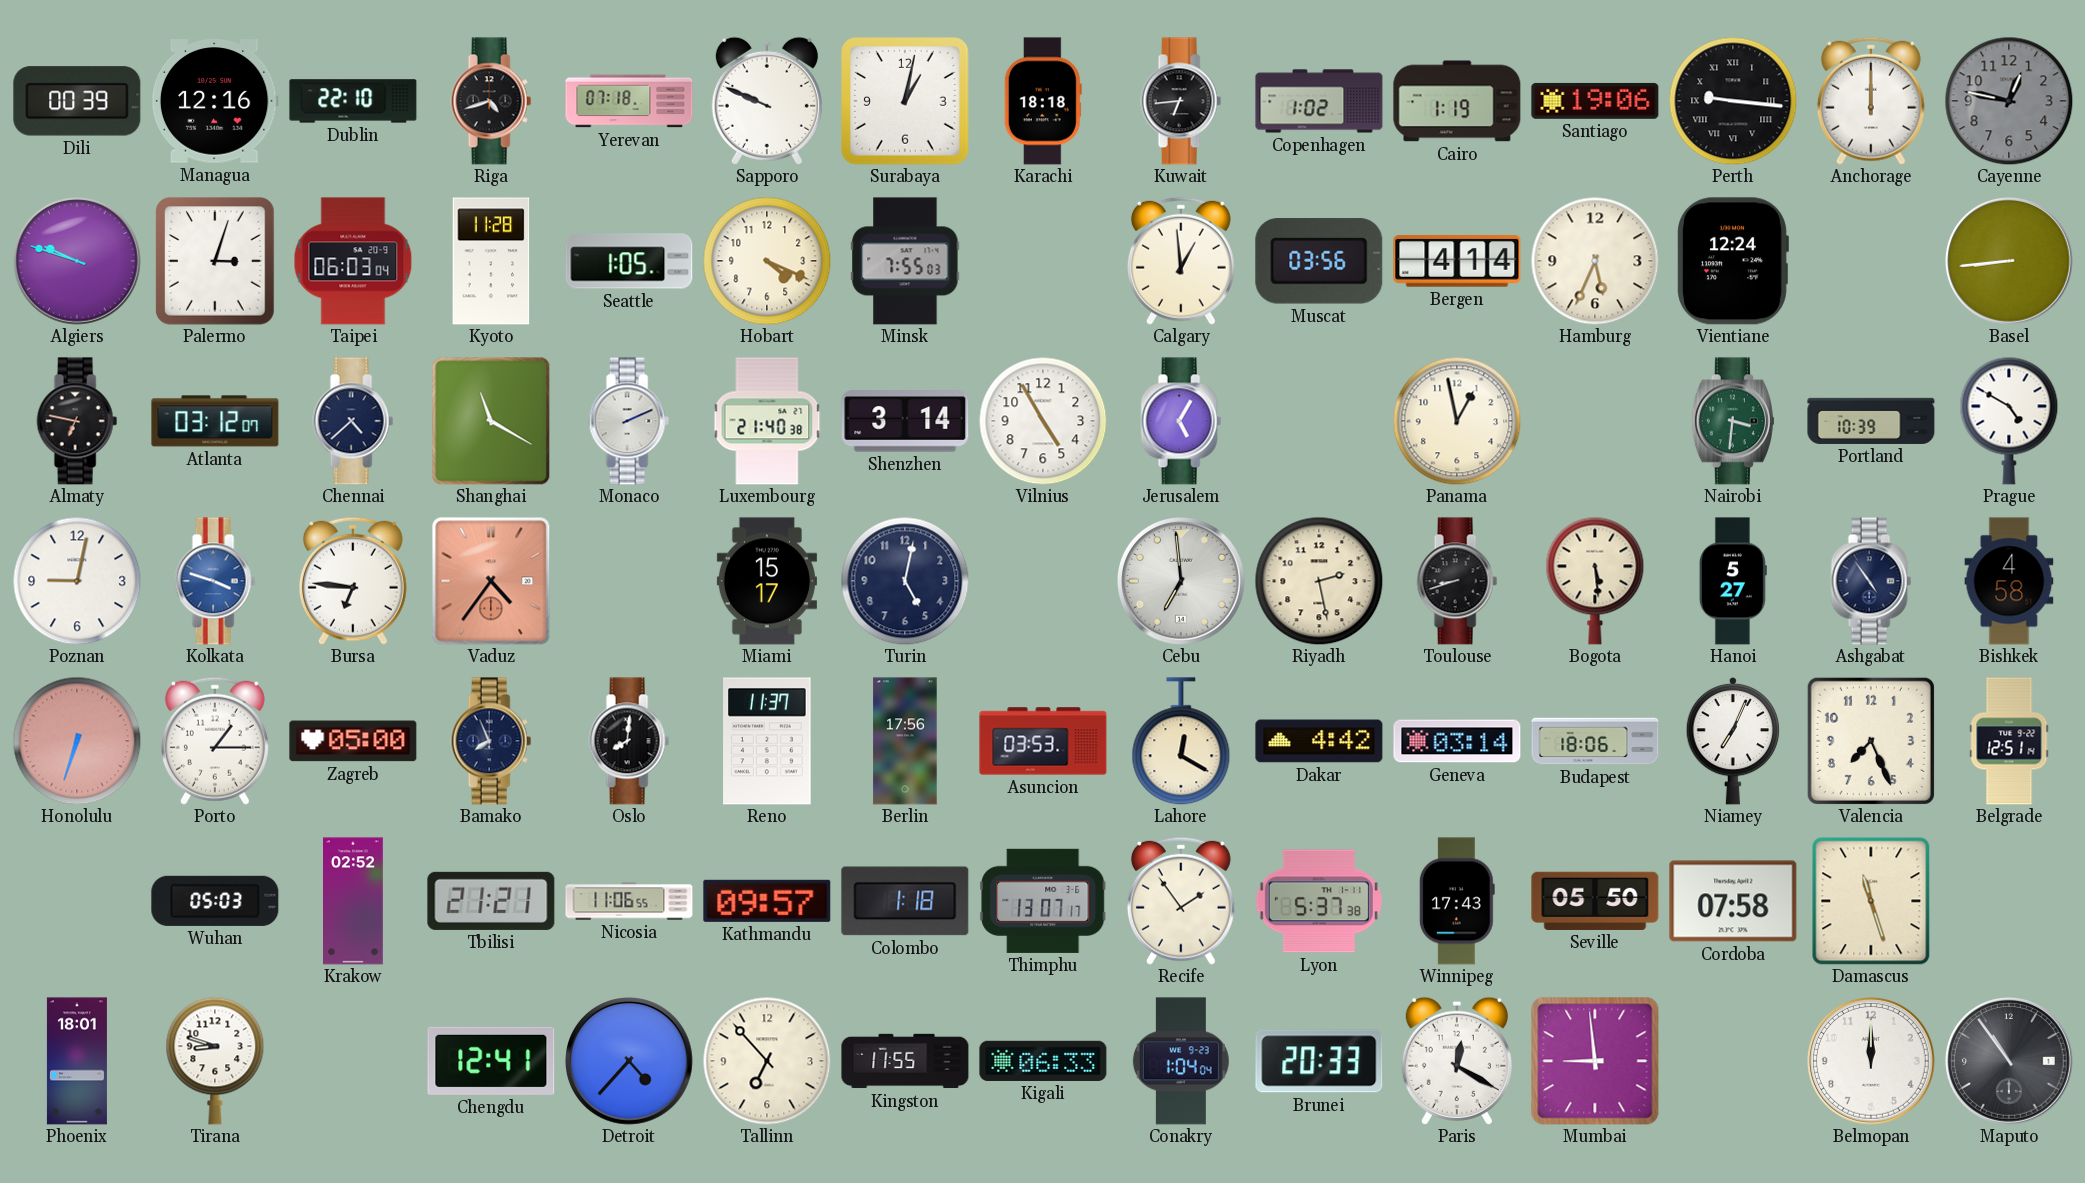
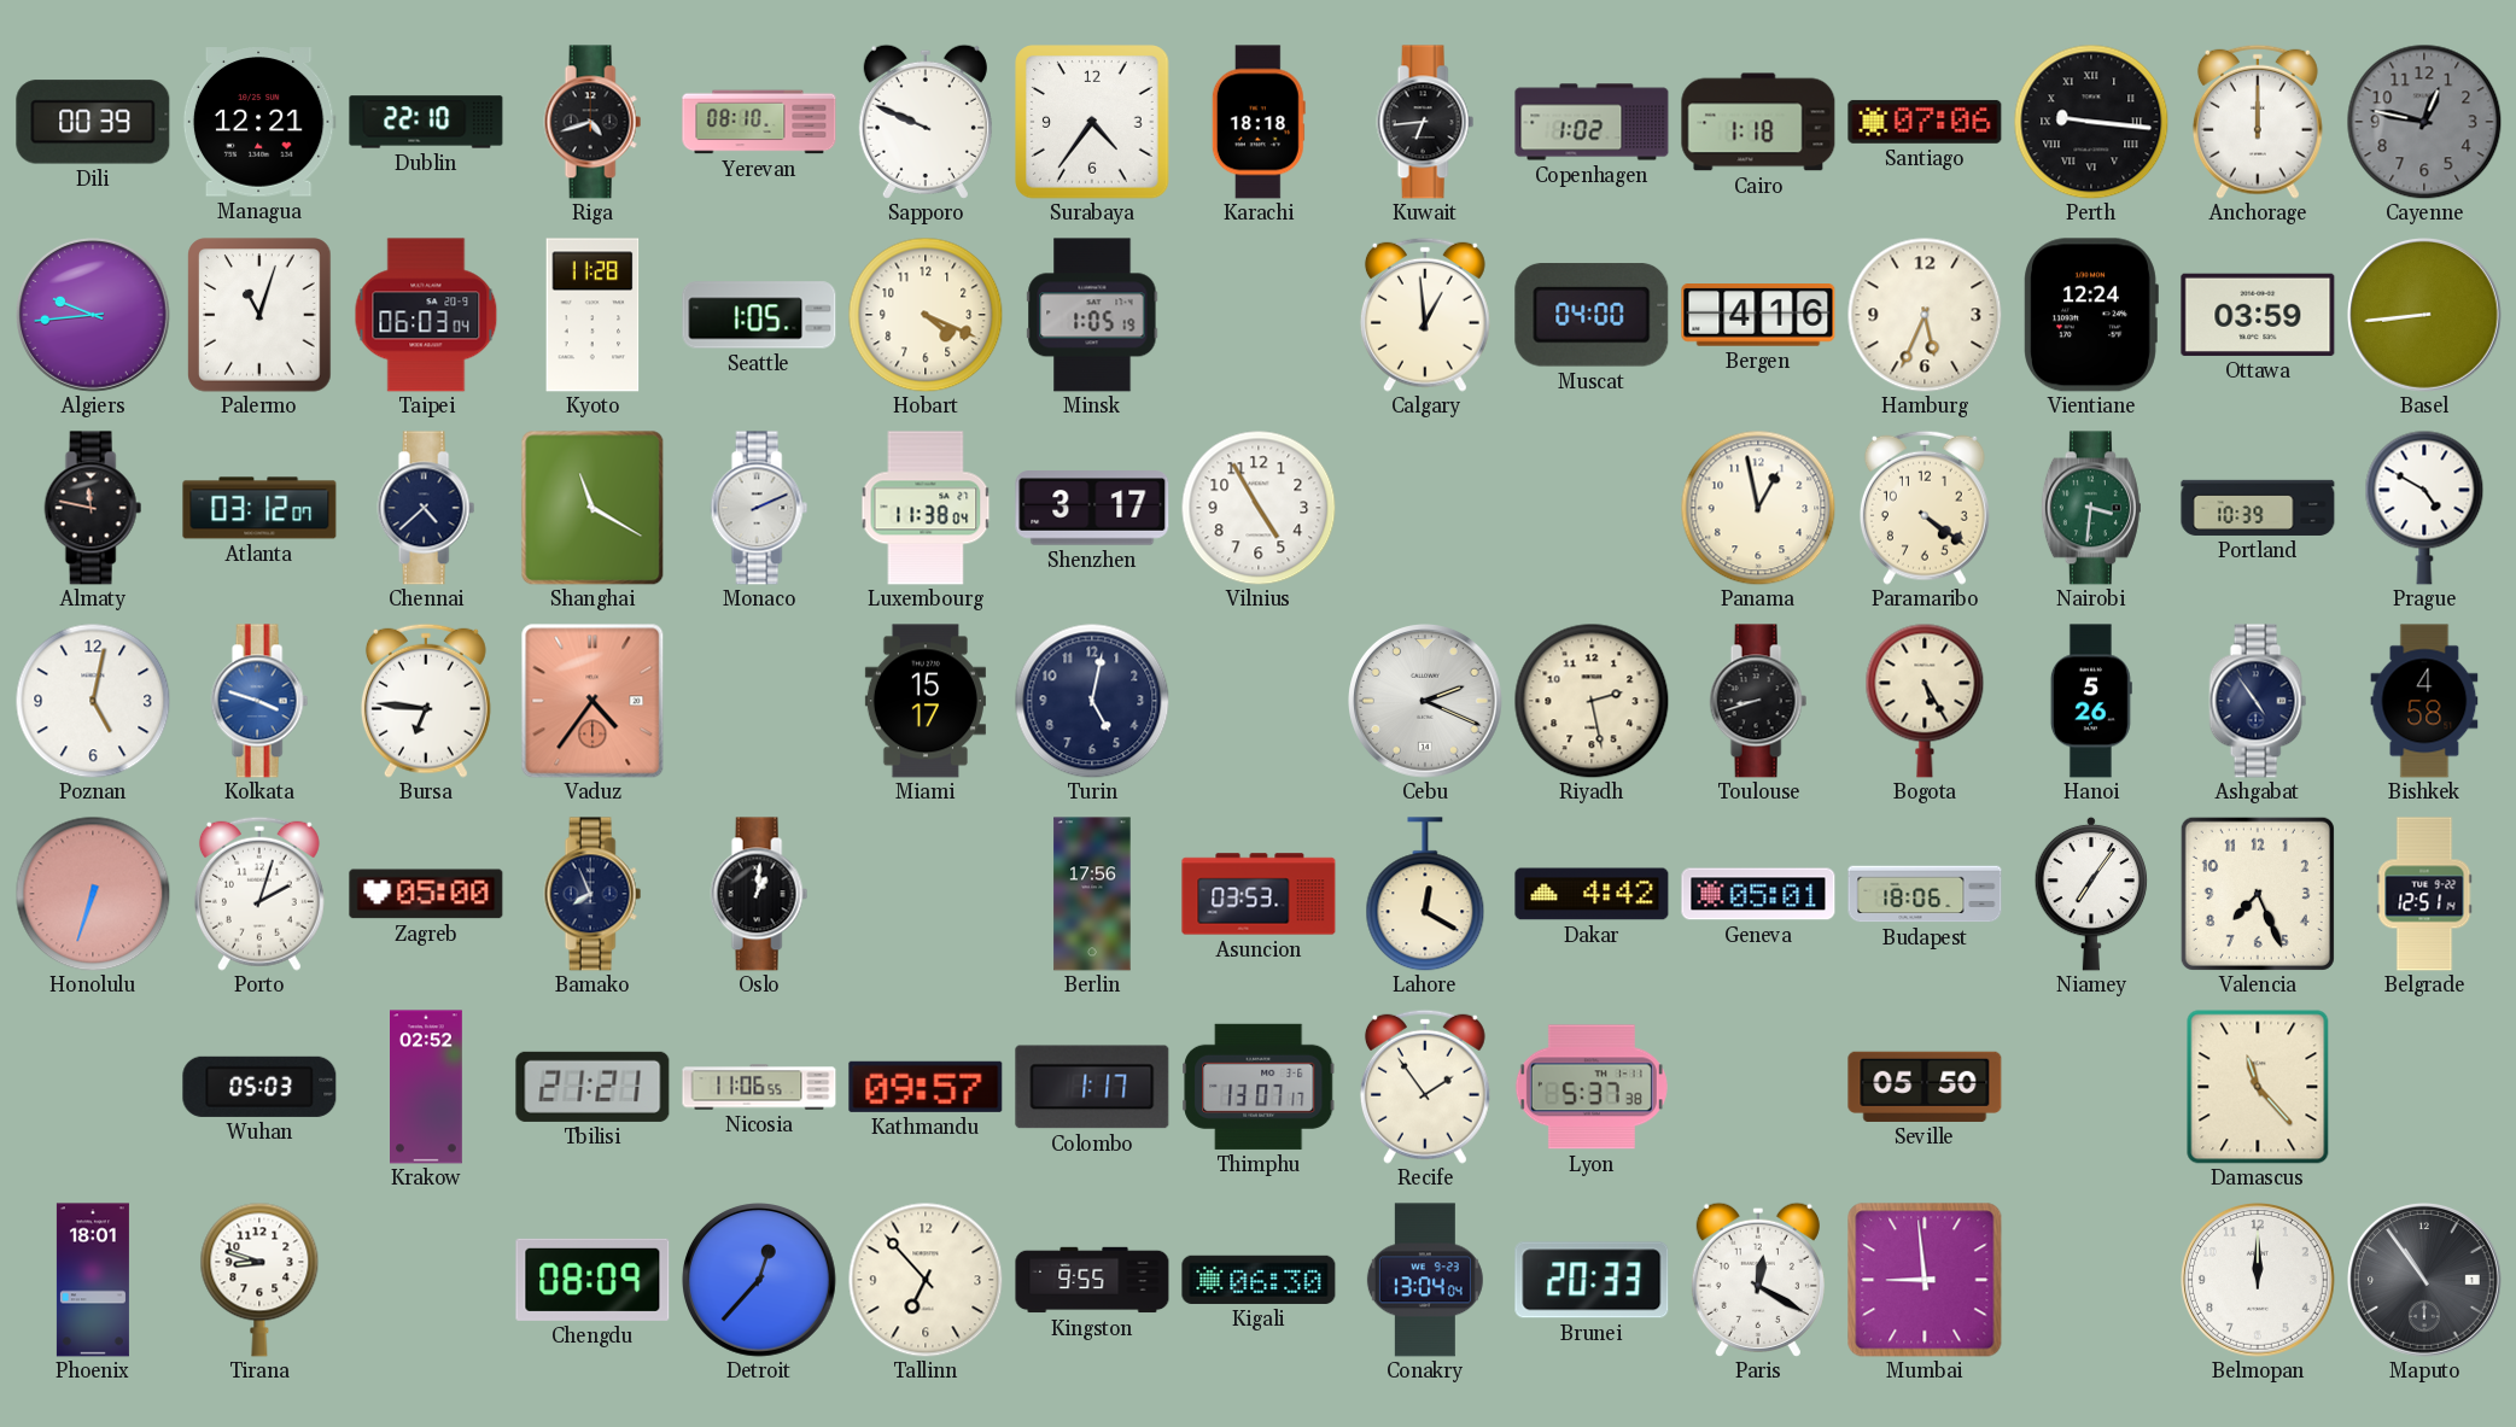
Managua: 12:16 -> 12:21
Yerevan: 07:18 -> 08:10
Surabaya: 1:02 -> 4:36
Cairo: 1:19 -> 1:18
Santiago: 19:06 -> 07:06
Algiers: 9:48 -> 9:44
Palermo: 3:03 -> 11:03
Minsk: 7:55 -> 1:05
Muscat: 03:56 -> 04:00
Bergen: 4:14 -> 4:16
Ottawa: none -> 03:59
Almaty: 6:47 -> 11:47
Luxembourg: 21:40 -> 11:38
Shenzhen: 3:14 -> 3:17
Jerusalem: 5:05 -> none
Paramaribo: none -> 4:21
Poznan: 9:02 -> 5:02
Cebu: 6:59 -> 2:19
Bogota: 5:29 -> 5:25
Hanoi: 5:27 -> 5:26
Porto: 1:15 -> 2:03
Oslo: 8:01 -> 1:01
Reno: 11:37 -> none
Geneva: 03:14 -> 05:01
Niamey: 7:04 -> 7:06
Colombo: 1:18 -> 1:17
Winnipeg: 17:43 -> none
Cordoba: 07:58 -> none
Damascus: 11:27 -> 11:23
Chengdu: 12:41 -> 08:09
Detroit: 4:37 -> 12:37
Kingston: 11:55 -> 9:55
Kigali: 06:33 -> 06:30
Conakry: 1:04 -> 13:04
